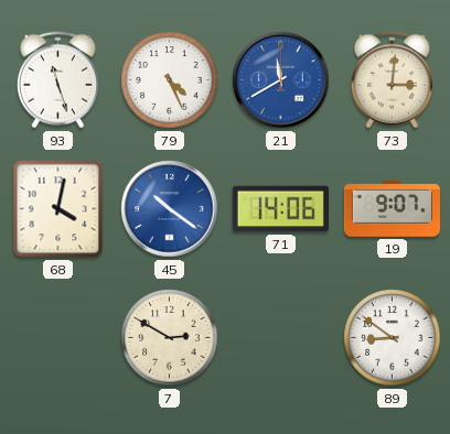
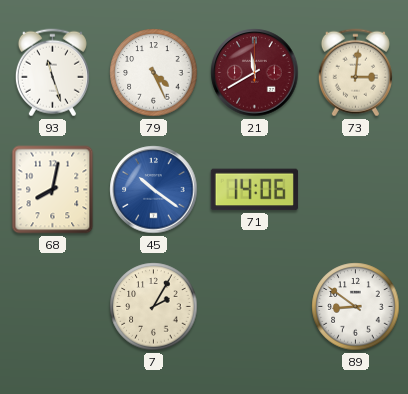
21 dial: blue -> burgundy
68: 4:02 -> 8:02
19: 9:07 -> none
7: 2:50 -> 2:05
